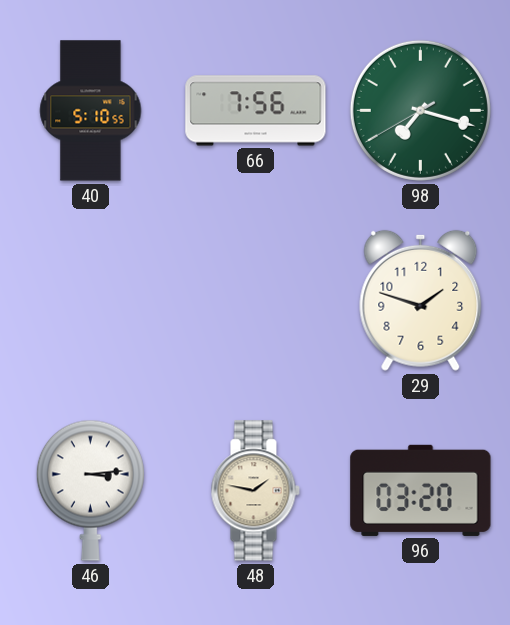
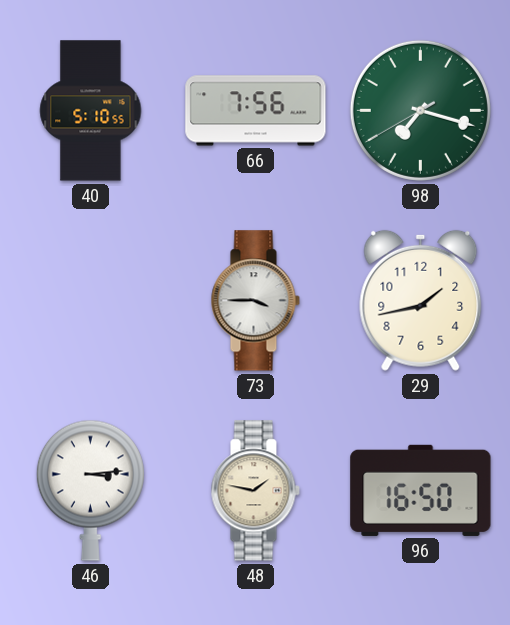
73: none -> 3:45
29: 1:48 -> 1:43
96: 03:20 -> 16:50
